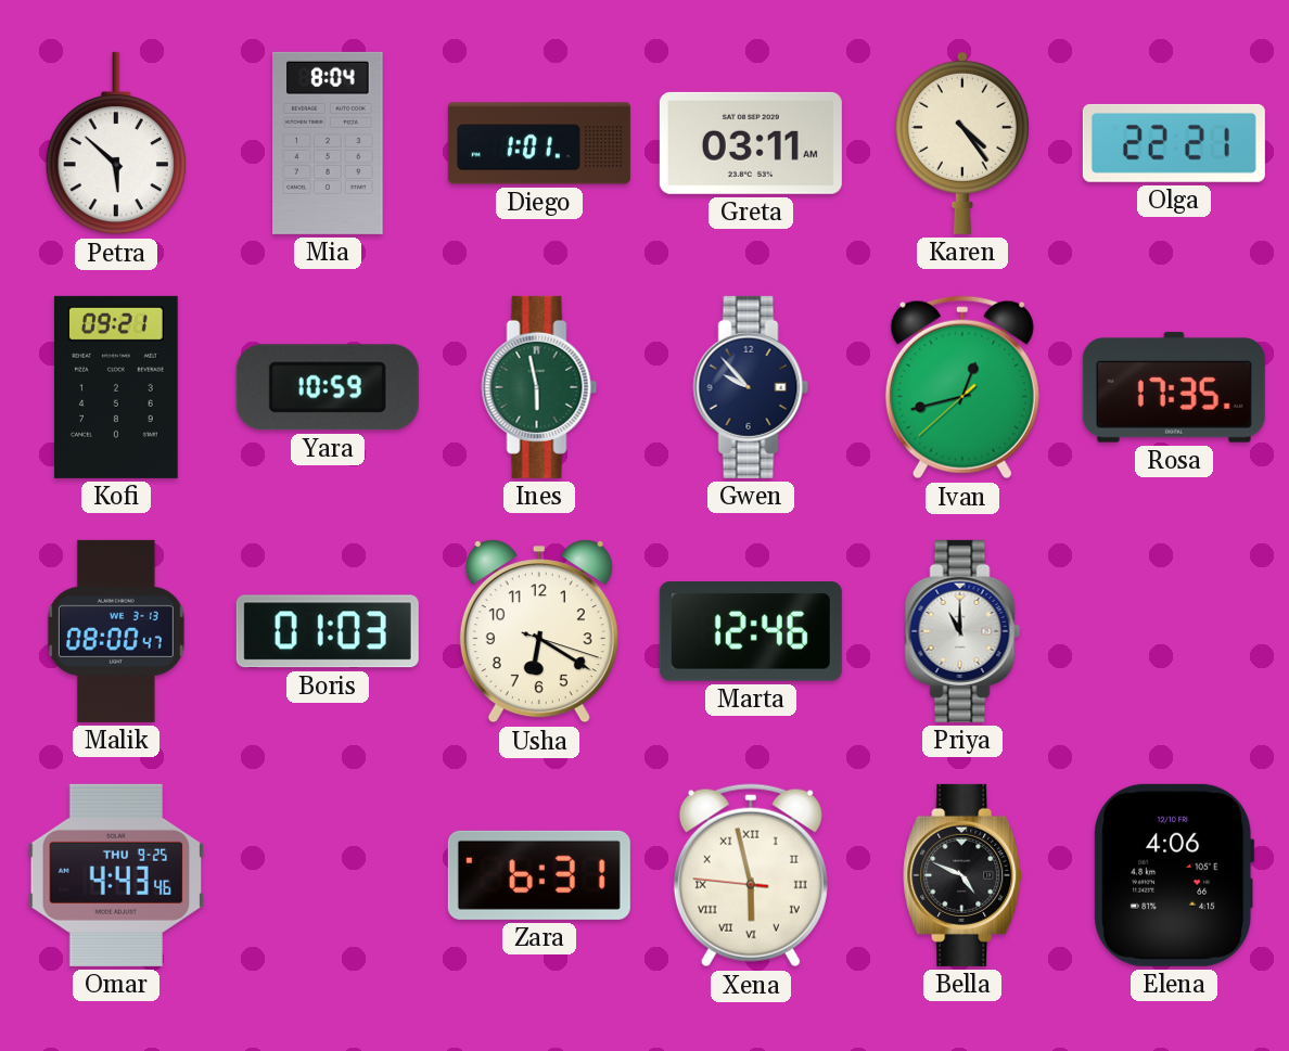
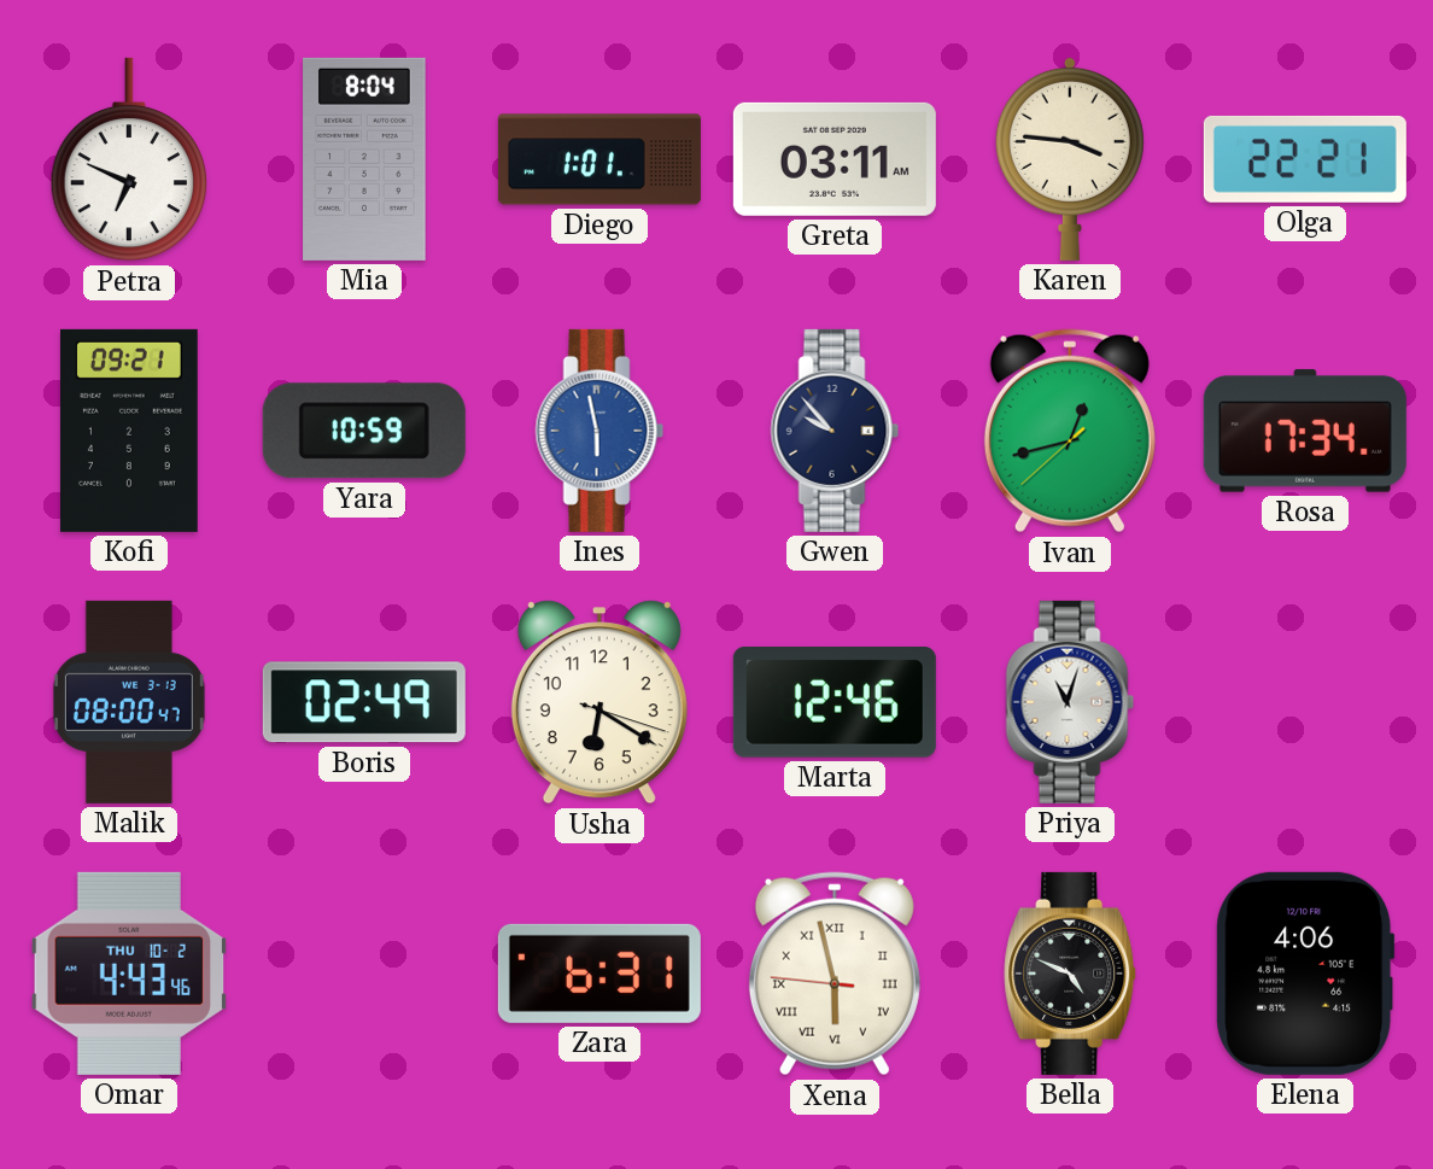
Petra: 5:52 -> 6:49
Karen: 4:24 -> 3:46
Ines dial: green -> blue
Rosa: 17:35 -> 17:34
Boris: 01:03 -> 02:49
Priya: 11:00 -> 11:03
Omar date: THU 9-25 -> THU 10-2
